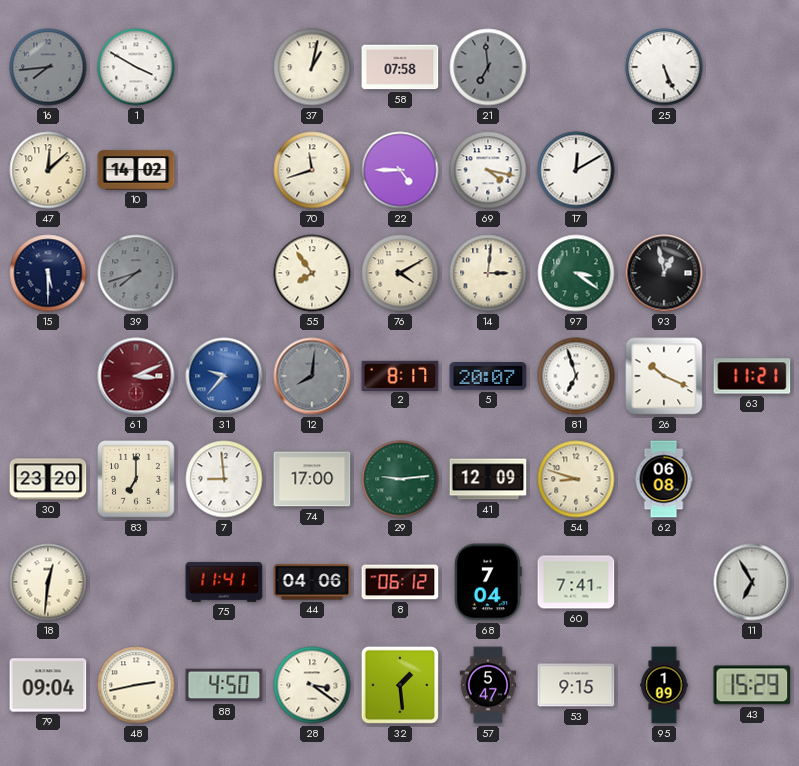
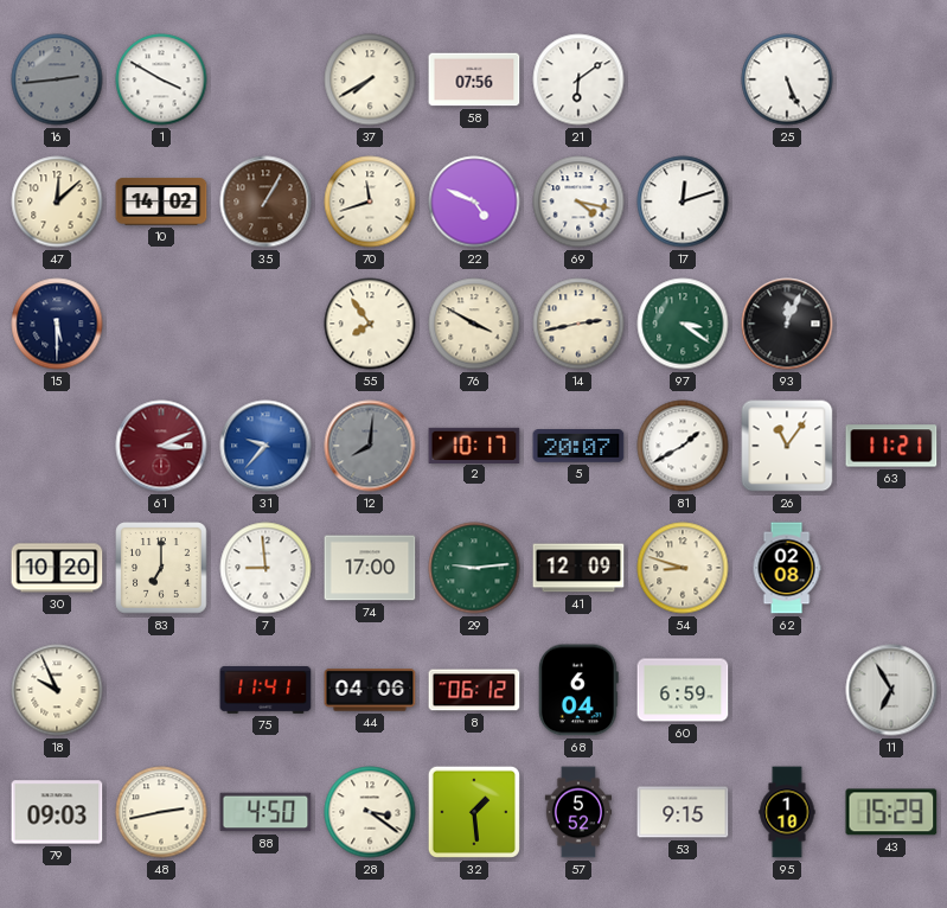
16: 7:44 -> 2:44
37: 1:02 -> 7:40
58: 07:58 -> 07:56
21: 6:59 -> 6:09
21 dial: grey -> white
35: none -> 1:05
22: 4:45 -> 4:49
17: 12:10 -> 12:12
39: 7:42 -> none
76: 4:10 -> 3:50
14: 3:01 -> 2:43
93: 12:58 -> 12:04
2: 8:17 -> 10:17
81: 6:57 -> 1:40
26: 10:19 -> 11:06
30: 23:20 -> 10:20
62: 06:08 -> 02:08
18: 12:31 -> 9:56
68: 7:04 -> 6:04
60: 7:41 -> 6:59
79: 09:04 -> 09:03
57: 5:47 -> 5:52
95: 1:09 -> 1:10
